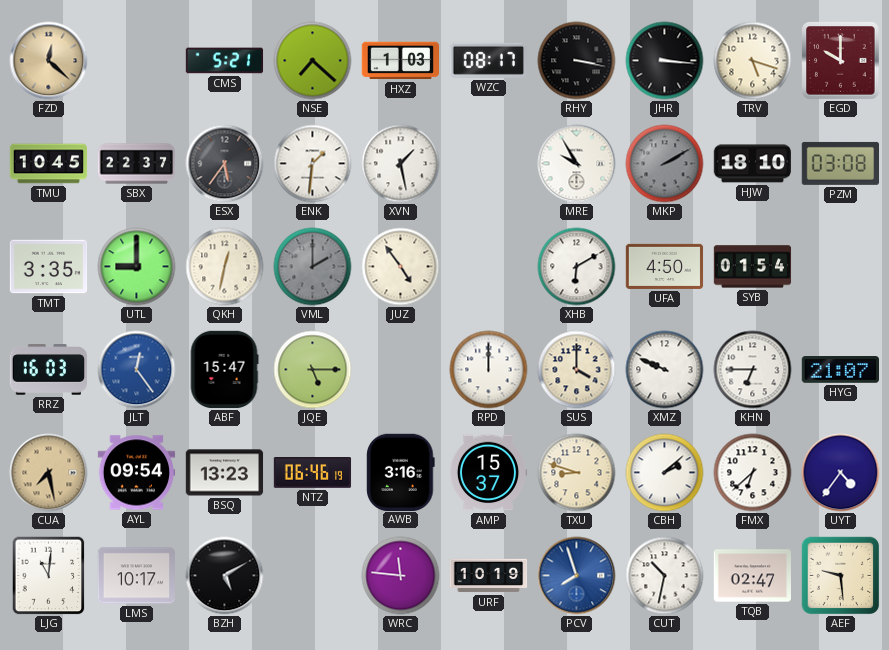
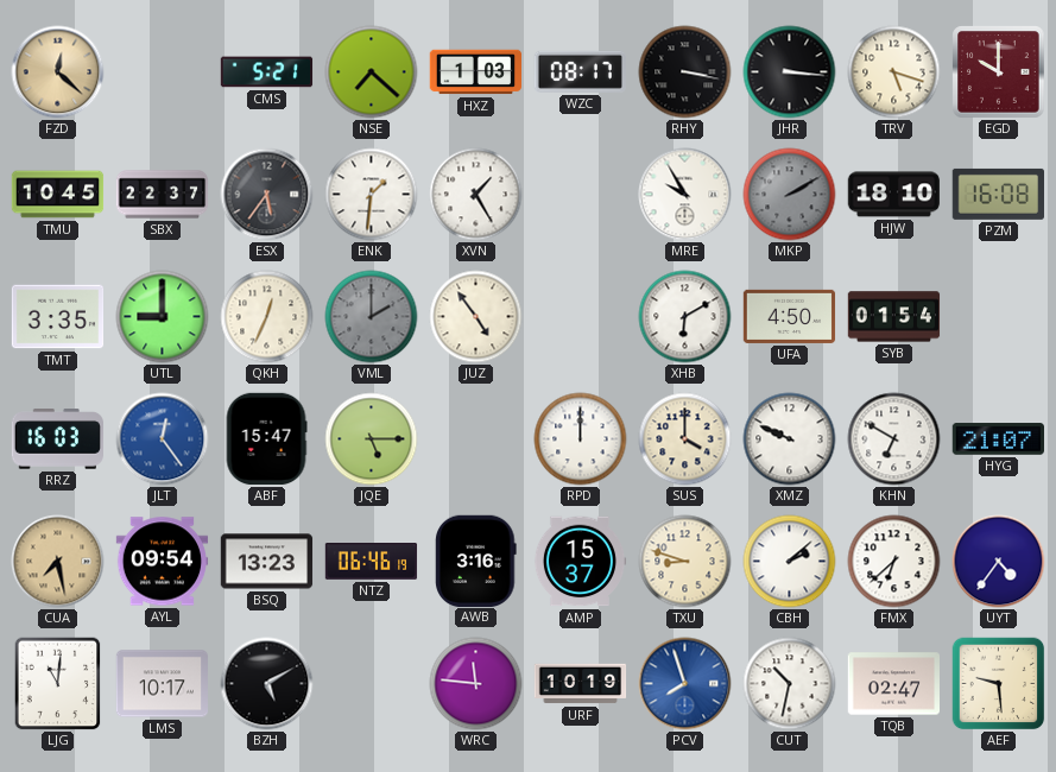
XVN: 1:28 -> 1:25
PZM: 03:08 -> 16:08
QKH: 12:32 -> 12:34
KHN: 6:45 -> 6:50
